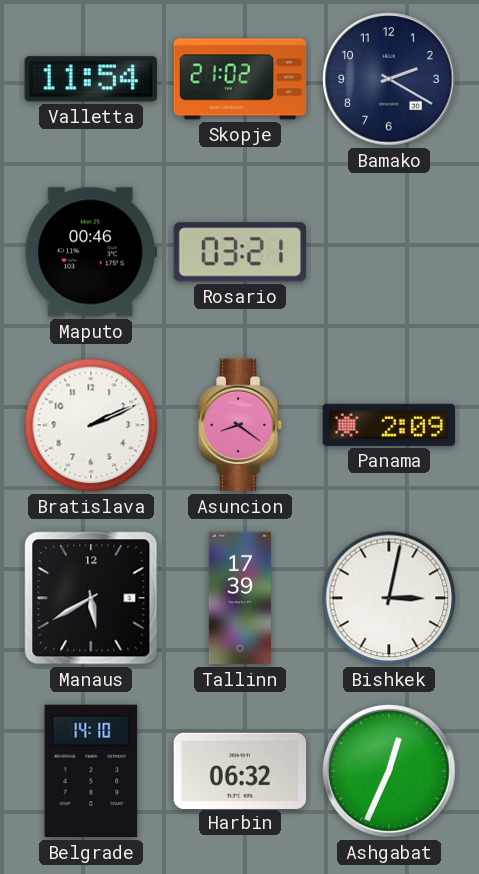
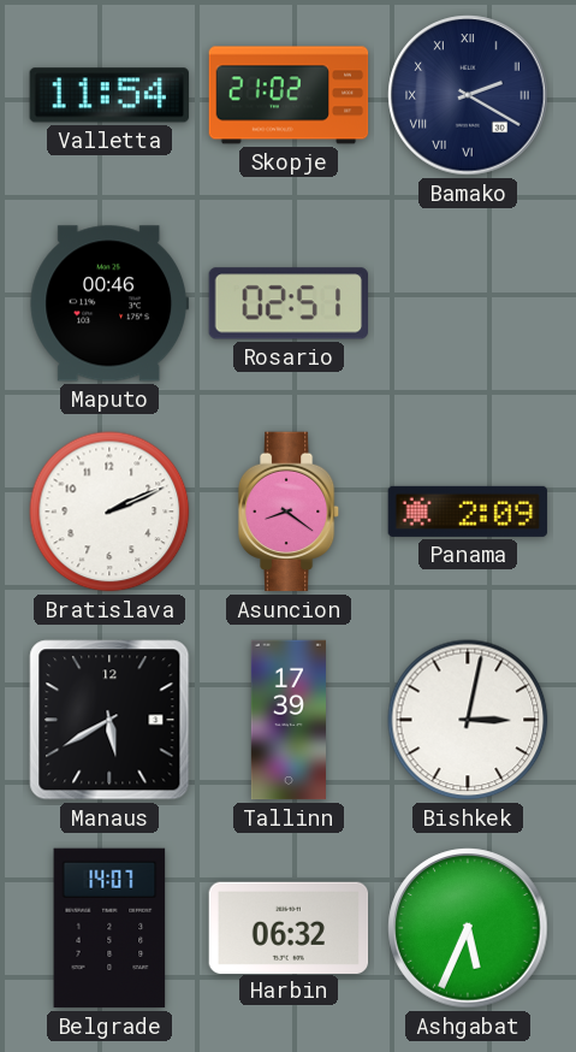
Bamako numerals: Arabic -> Roman
Rosario: 03:21 -> 02:51
Belgrade: 14:10 -> 14:07
Ashgabat: 12:34 -> 5:34
